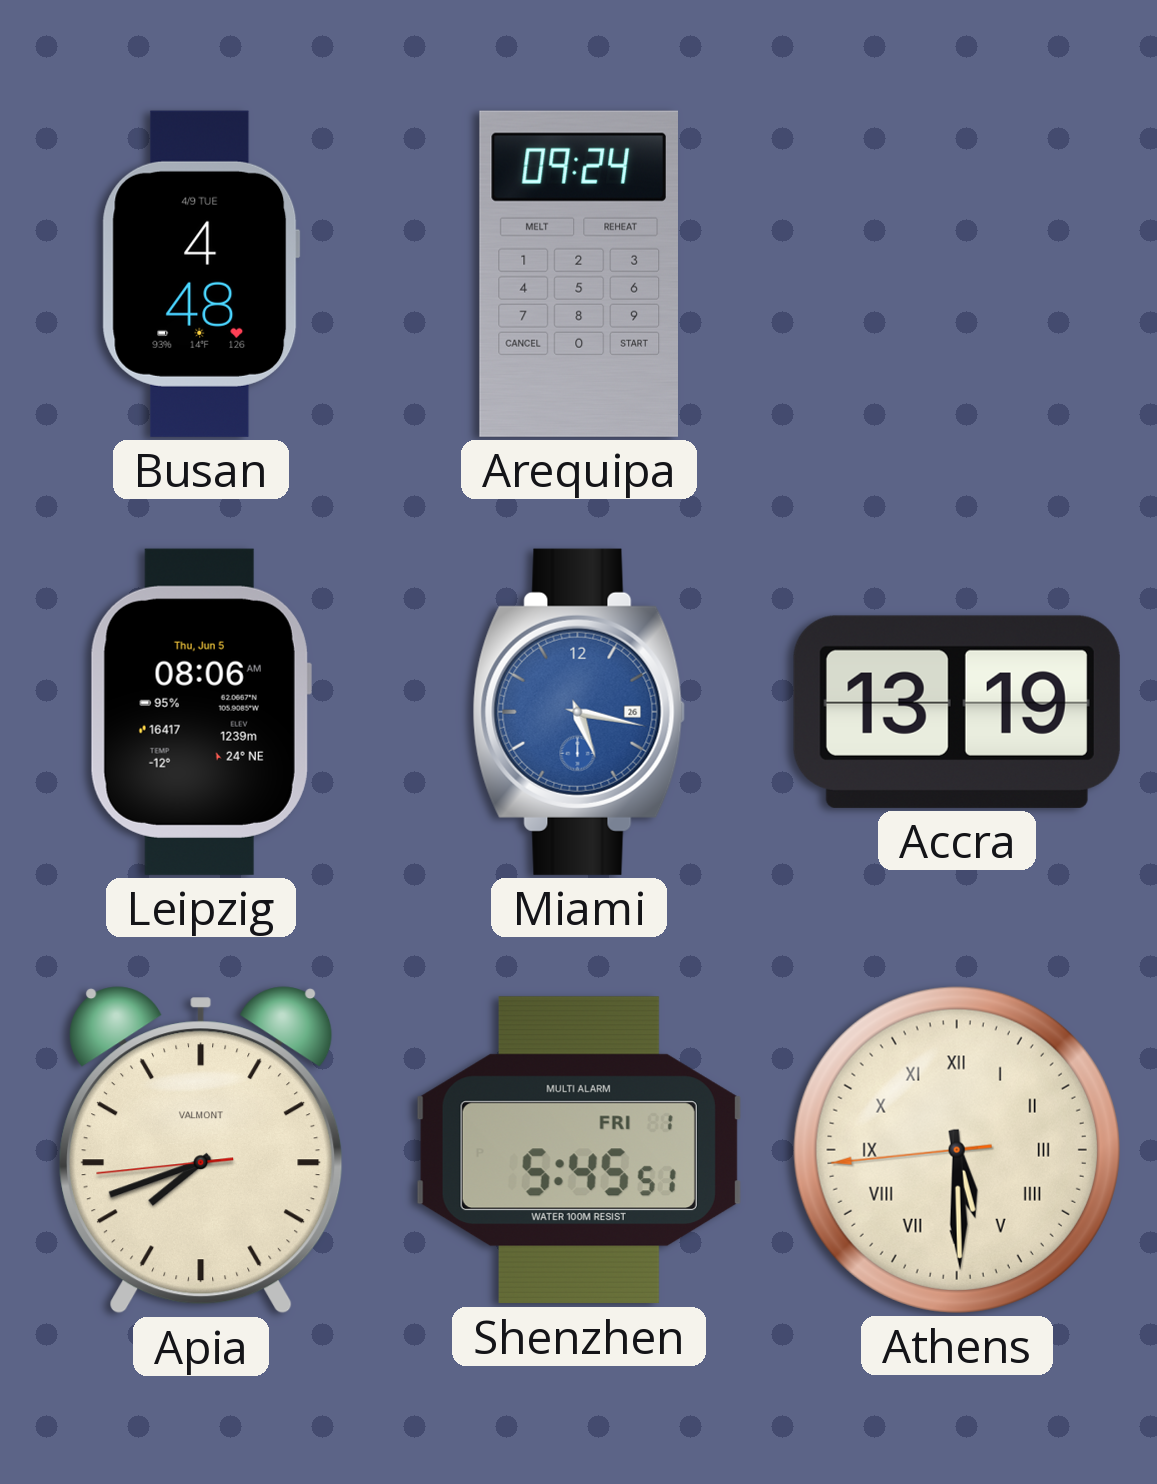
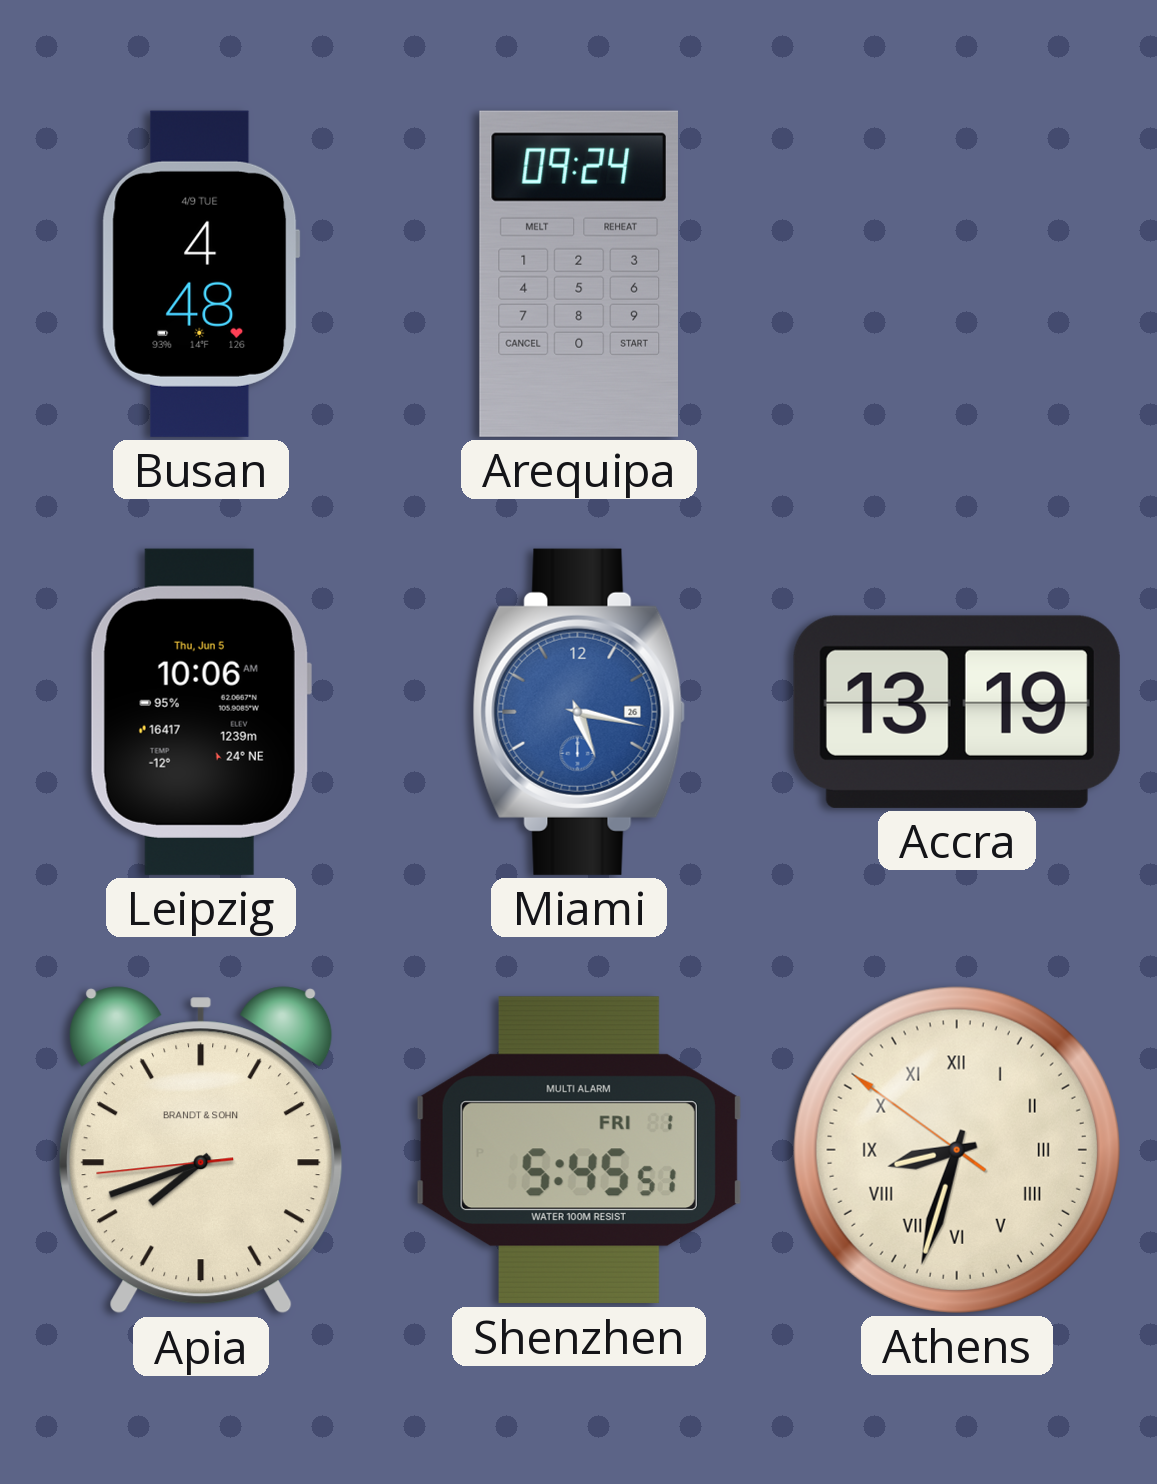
Leipzig: 08:06 -> 10:06
Apia brand: VALMONT -> BRANDT & SOHN
Athens: 5:29 -> 8:32
